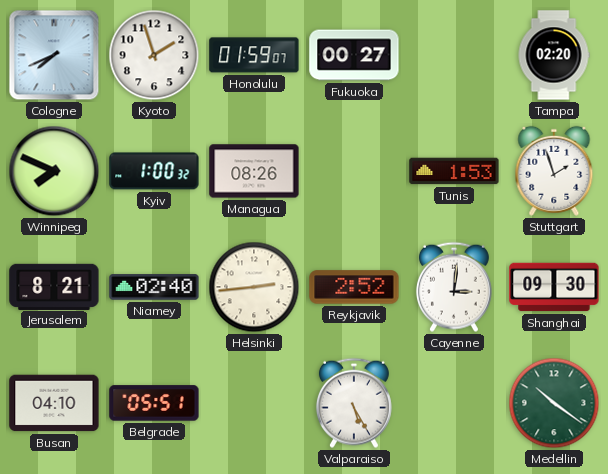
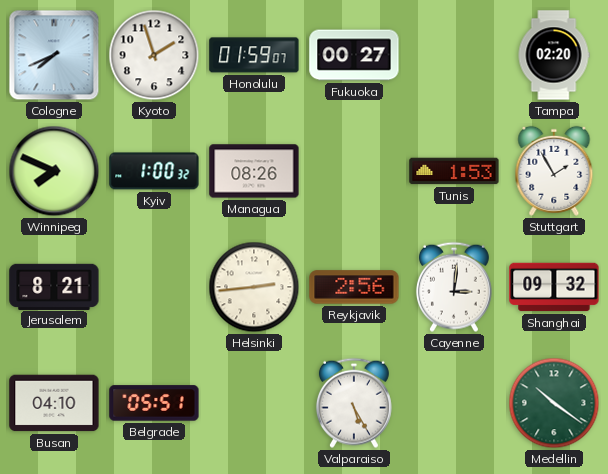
Stuttgart: 1:57 -> 1:55
Niamey: 02:40 -> none
Reykjavik: 2:52 -> 2:56
Shanghai: 09:30 -> 09:32
